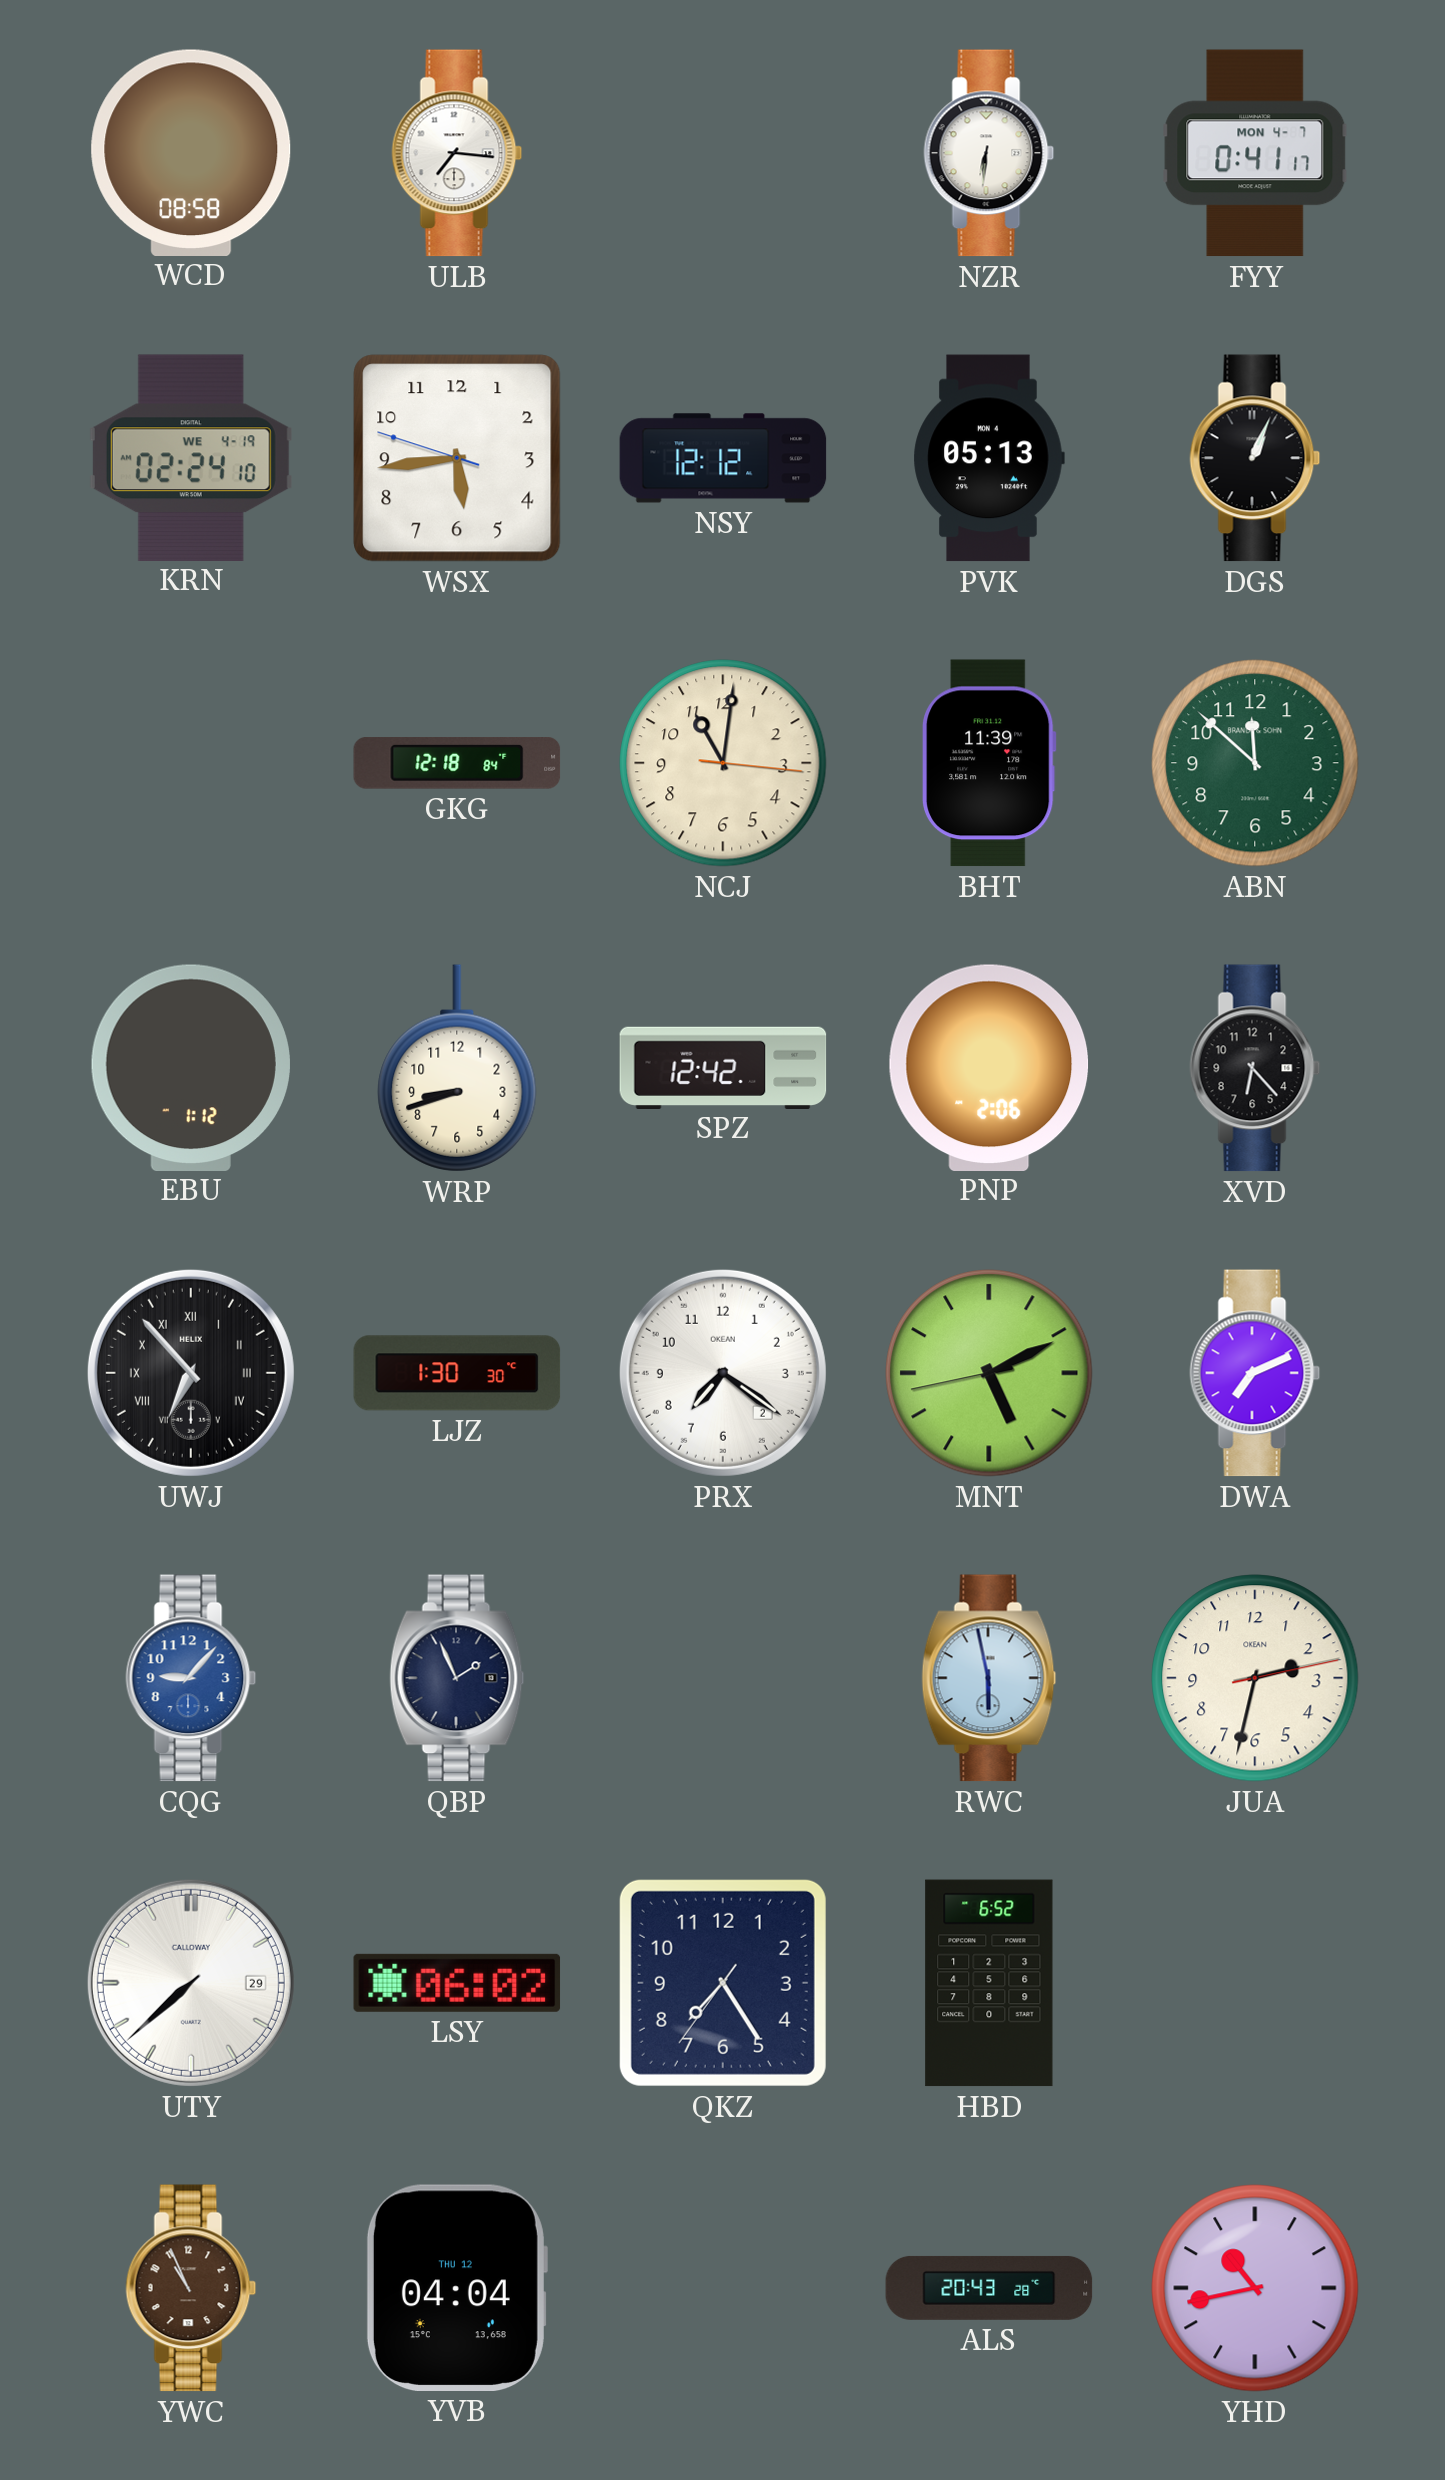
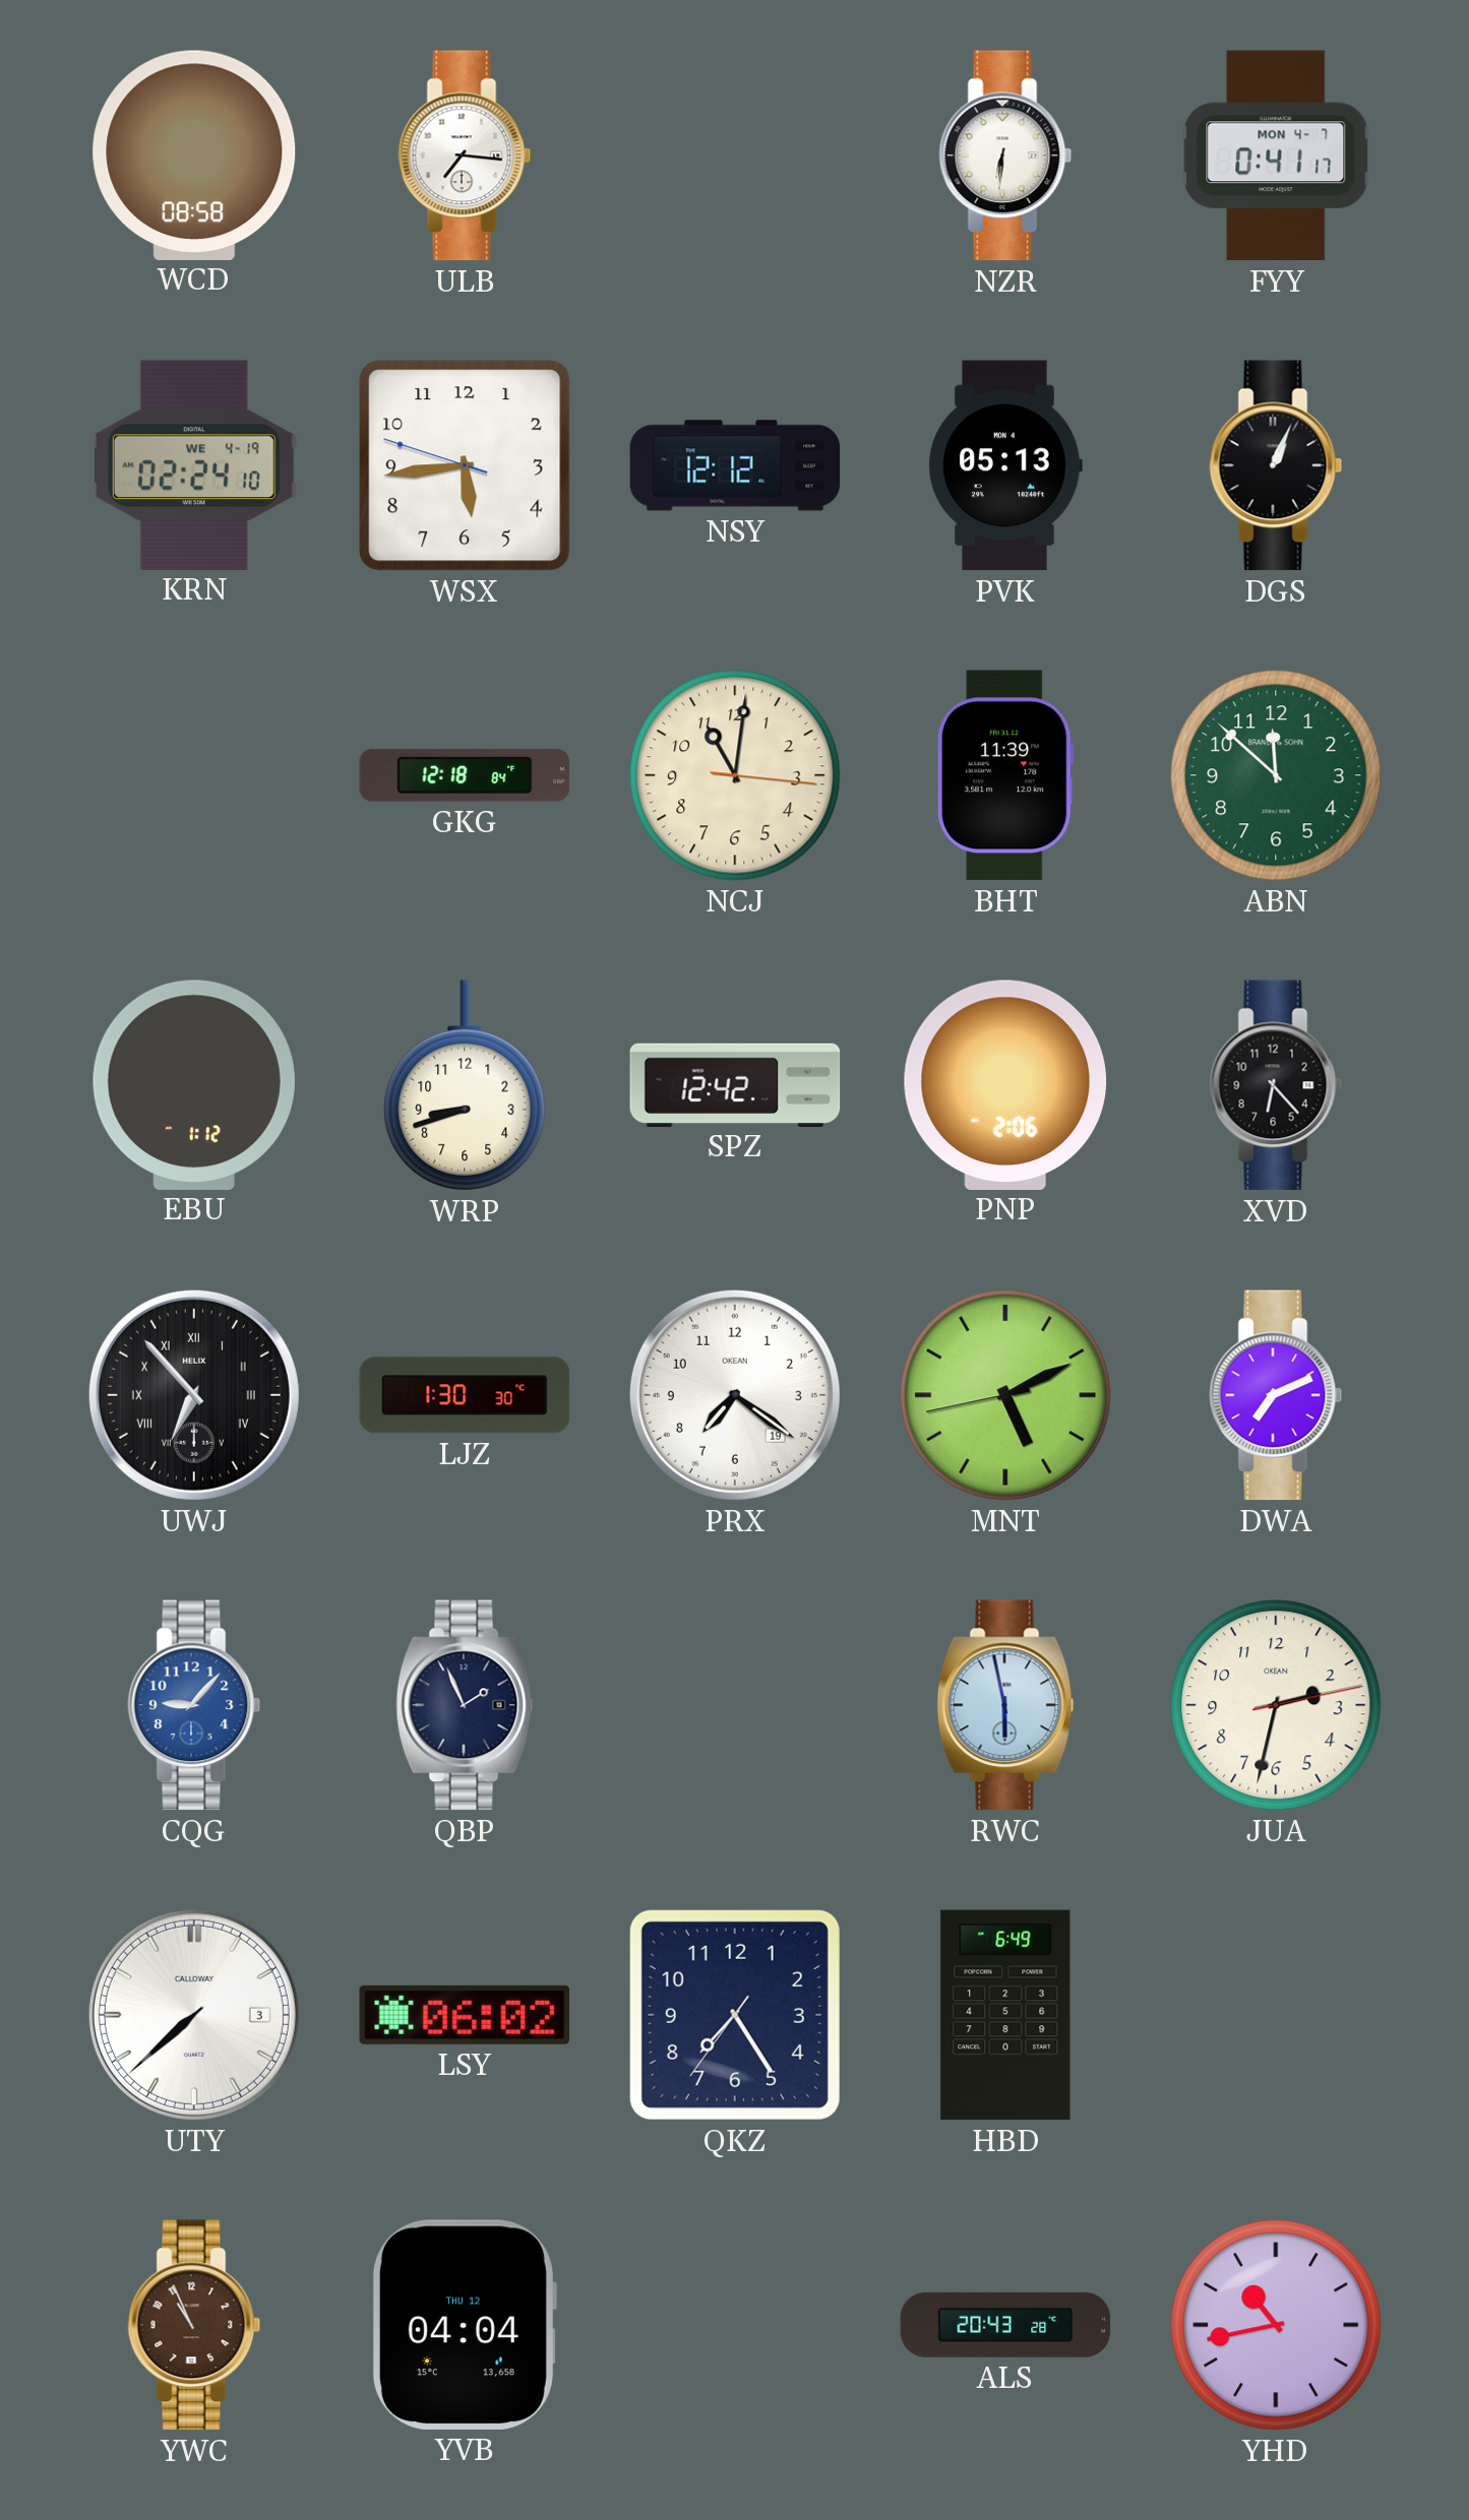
PRX date: 2 -> 19
UTY date: 29 -> 3
HBD: 6:52 -> 6:49
